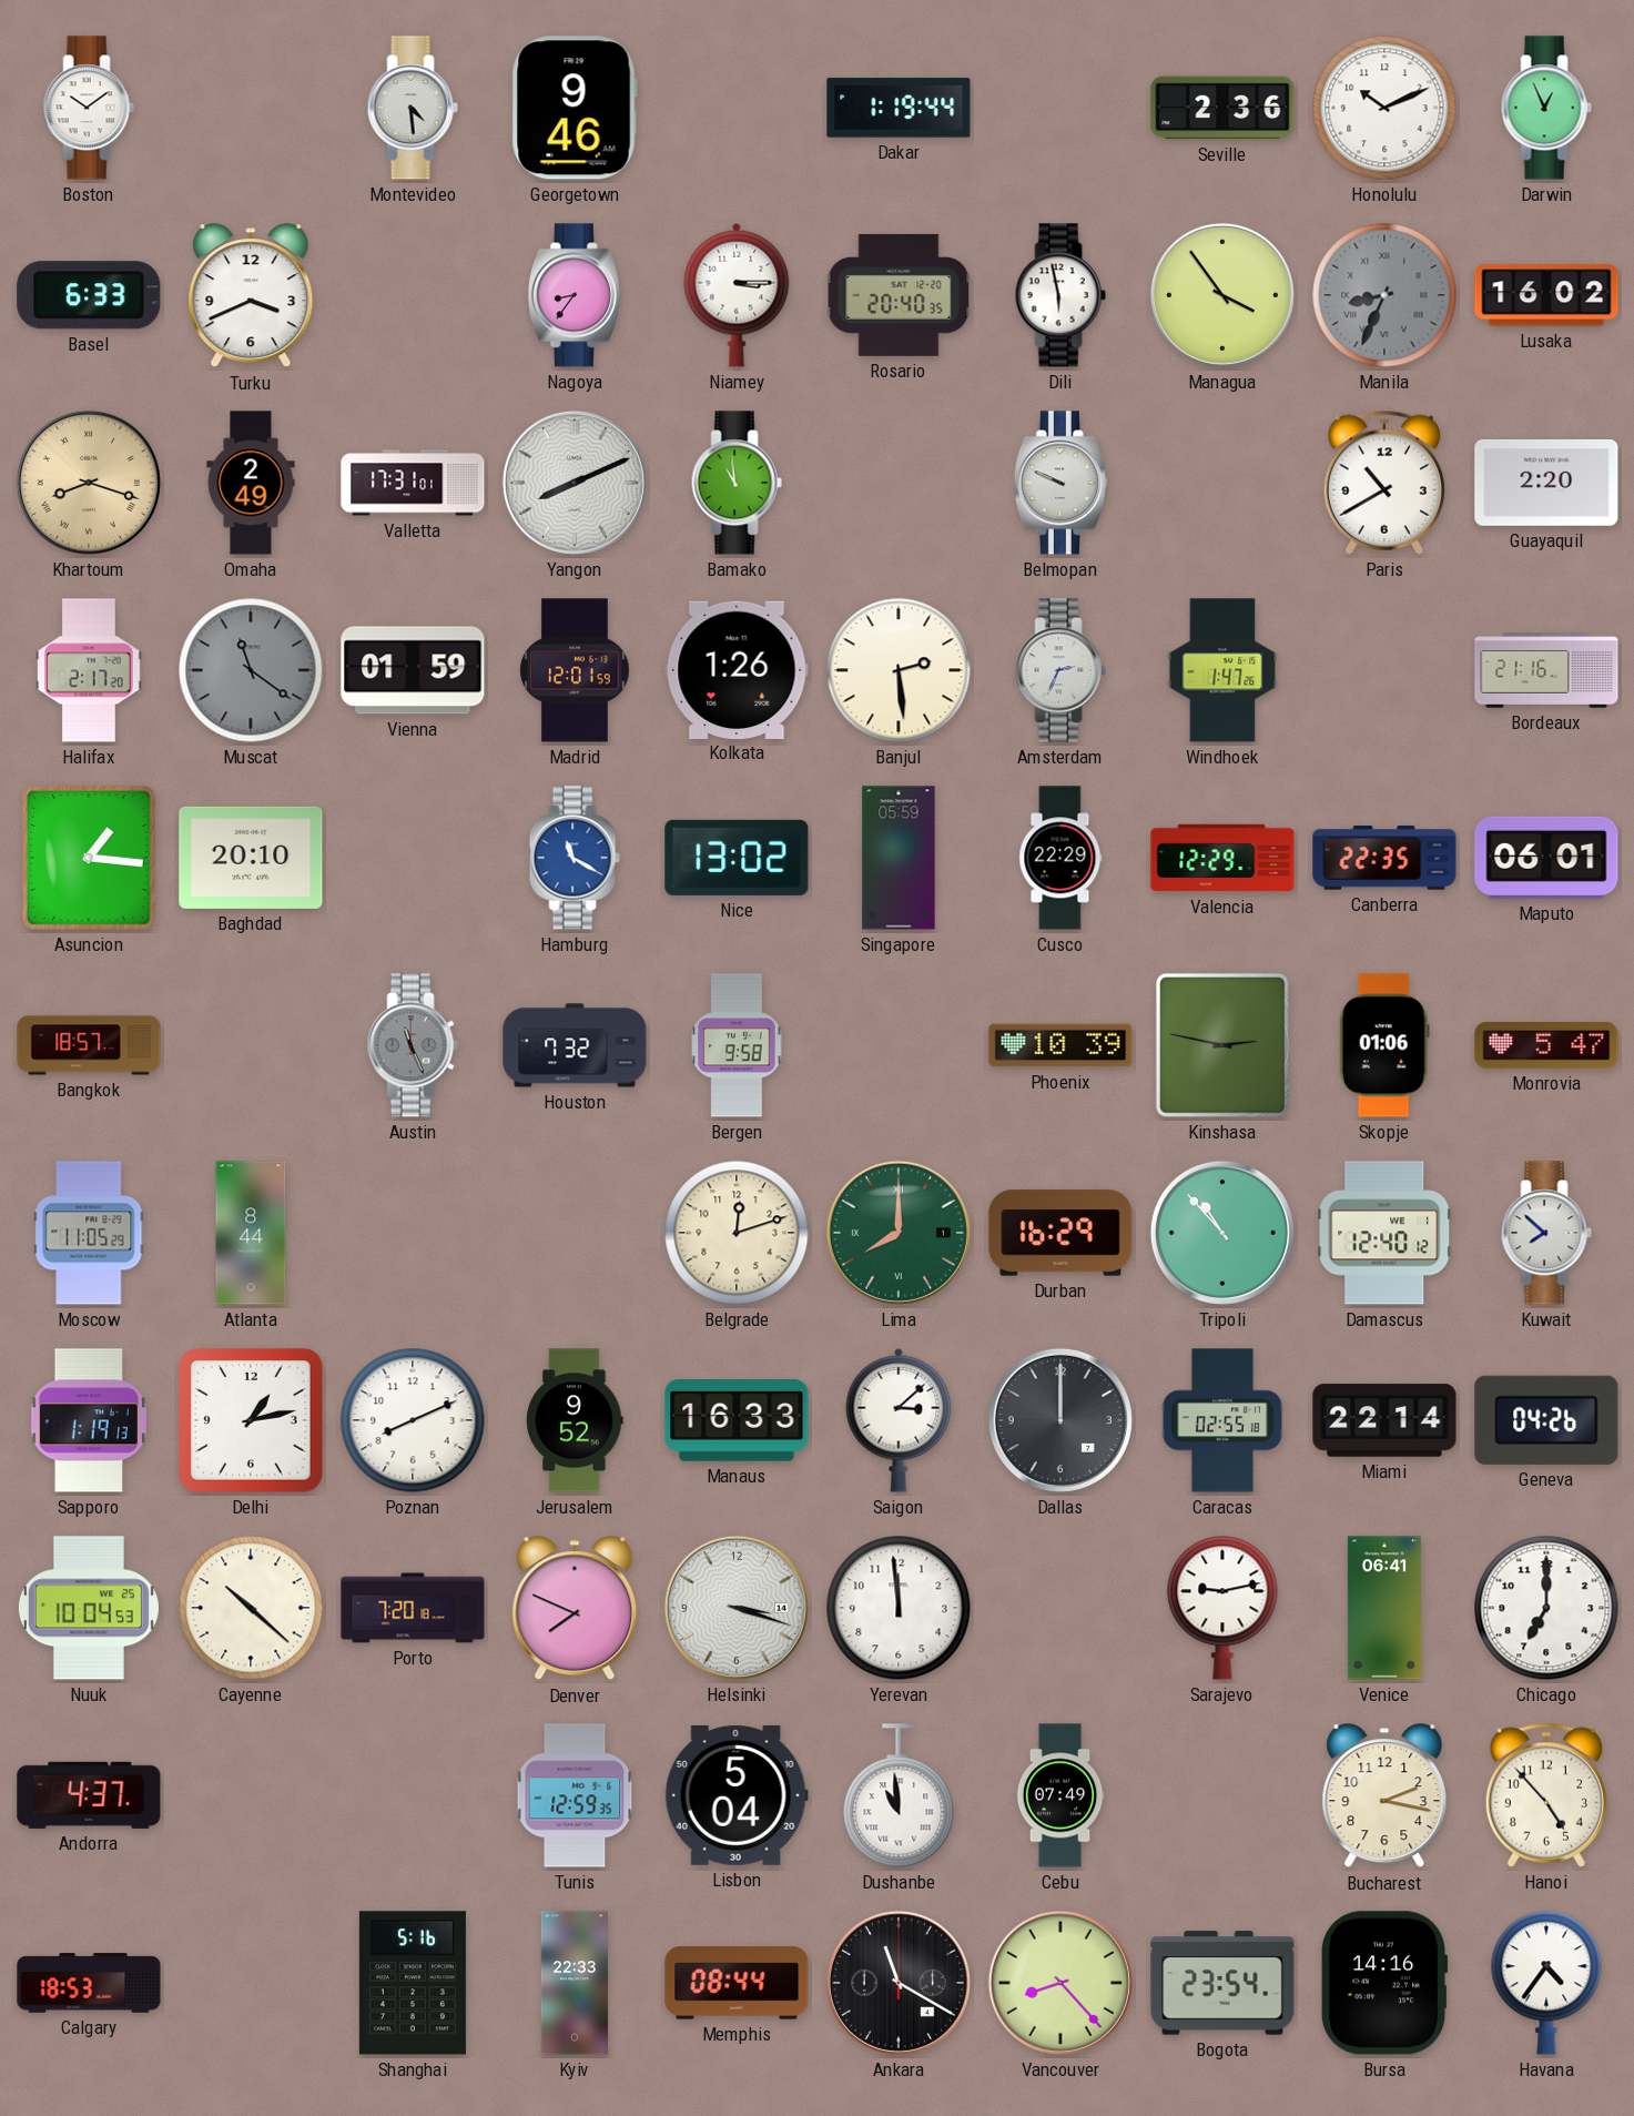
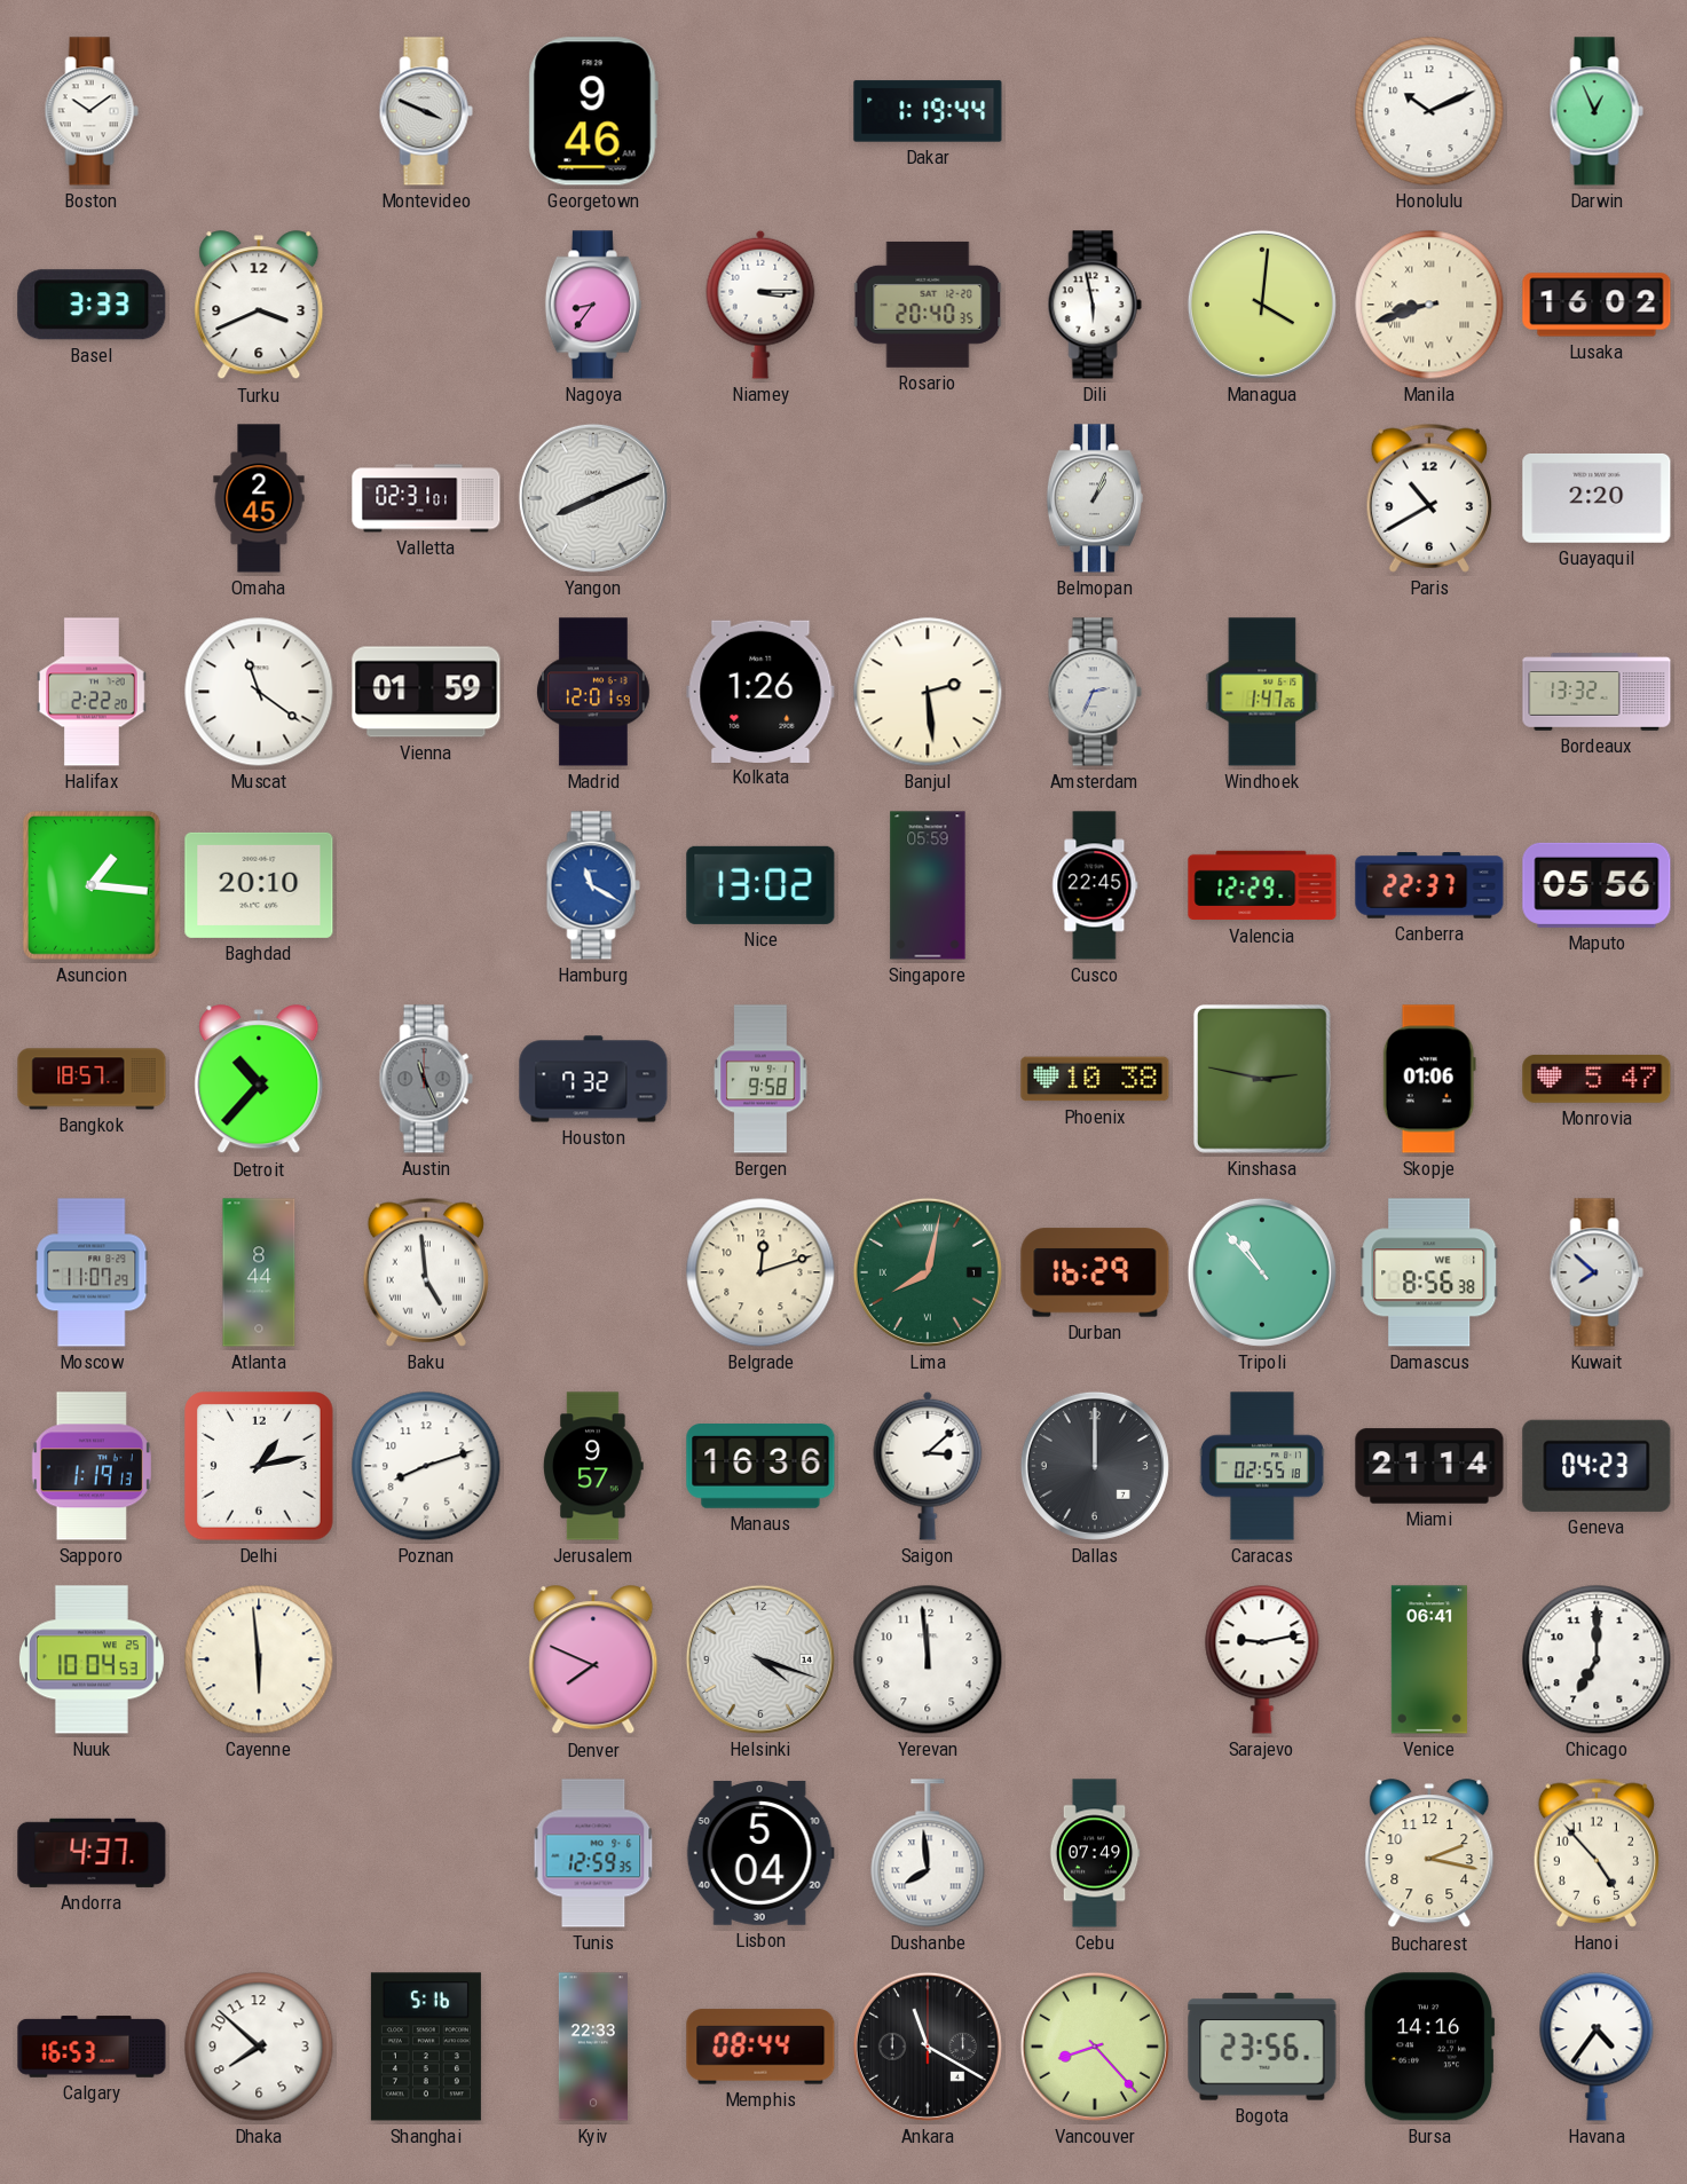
Montevideo: 4:29 -> 3:49
Seville: 2:36 -> none
Basel: 6:33 -> 3:33
Managua: 3:54 -> 4:01
Manila: 8:34 -> 8:42
Manila dial: grey -> cream
Khartoum: 8:18 -> none
Omaha: 2:49 -> 2:45
Valletta: 17:31 -> 02:31
Bamako: 10:59 -> none
Belmopan: 9:49 -> 1:04
Halifax: 2:17 -> 2:22
Muscat dial: grey -> white
Bordeaux: 21:16 -> 13:32
Cusco: 22:29 -> 22:45
Canberra: 22:35 -> 22:37
Maputo: 06:01 -> 05:56
Detroit: none -> 10:37
Phoenix: 10:39 -> 10:38
Moscow: 11:05 -> 11:07
Baku: none -> 4:59
Lima: 8:00 -> 8:02
Damascus: 12:40 -> 8:56
Poznan: 8:11 -> 8:12
Jerusalem: 9:52 -> 9:57
Manaus: 16:33 -> 16:36
Miami: 22:14 -> 21:14
Geneva: 04:26 -> 04:23
Cayenne: 10:22 -> 5:59
Porto: 7:20 -> none
Helsinki: 3:18 -> 4:18
Dushanbe: 10:59 -> 7:59
Calgary: 18:53 -> 16:53
Dhaka: none -> 7:52
Bogota: 23:54 -> 23:56
